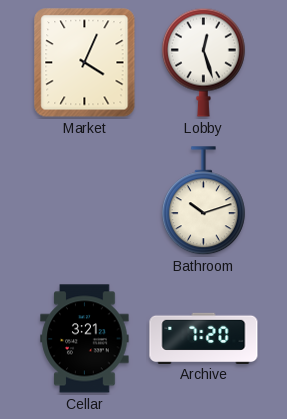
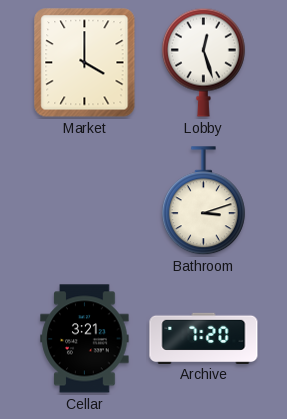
Market: 4:04 -> 4:00
Bathroom: 10:12 -> 3:12
